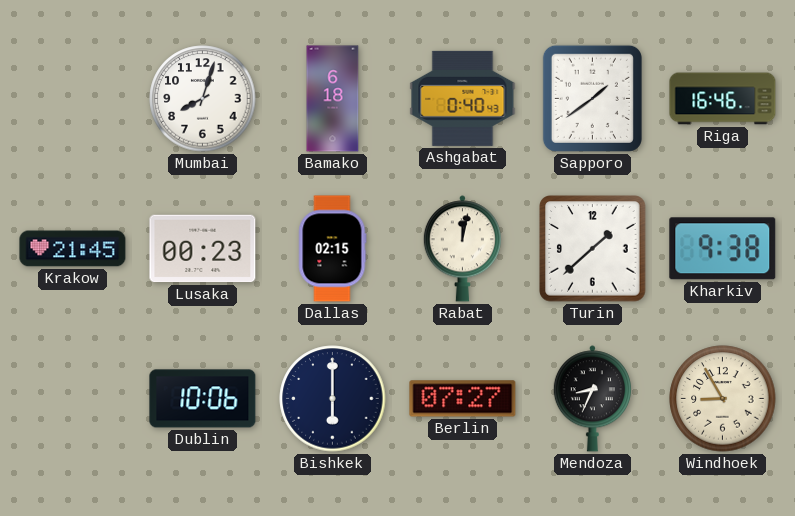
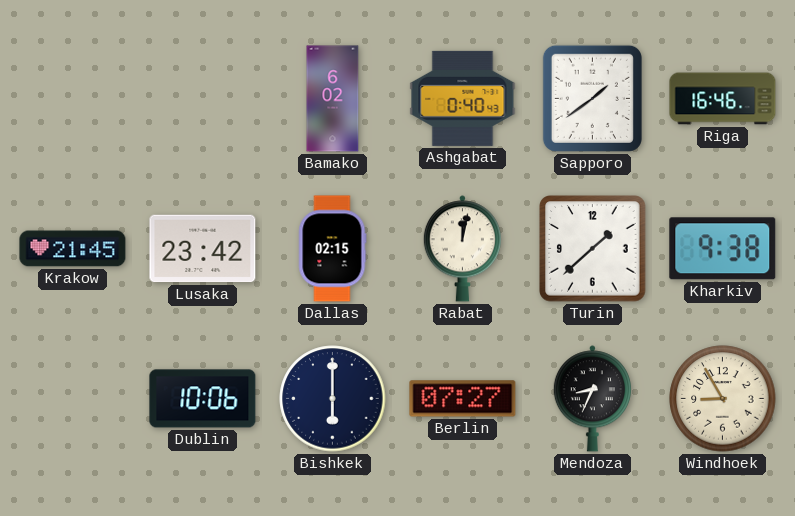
Mumbai: 8:03 -> none
Bamako: 6:18 -> 6:02
Lusaka: 00:23 -> 23:42
